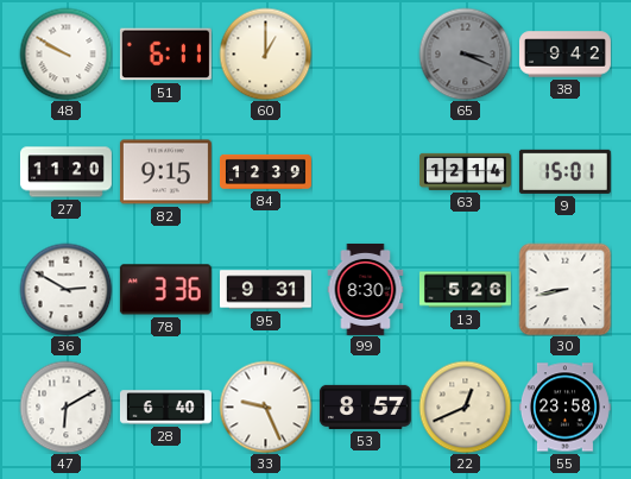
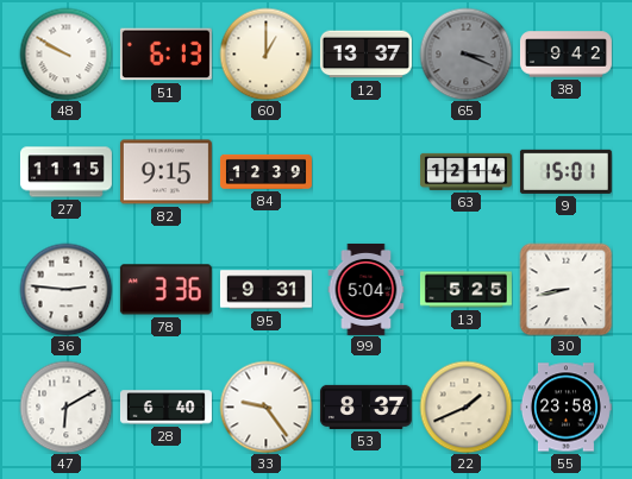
51: 6:11 -> 6:13
12: none -> 13:37
27: 11:20 -> 11:15
36: 2:50 -> 2:46
99: 8:30 -> 5:04
13: 5:26 -> 5:25
33: 9:26 -> 9:24
53: 8:57 -> 8:37
22: 12:41 -> 1:41
